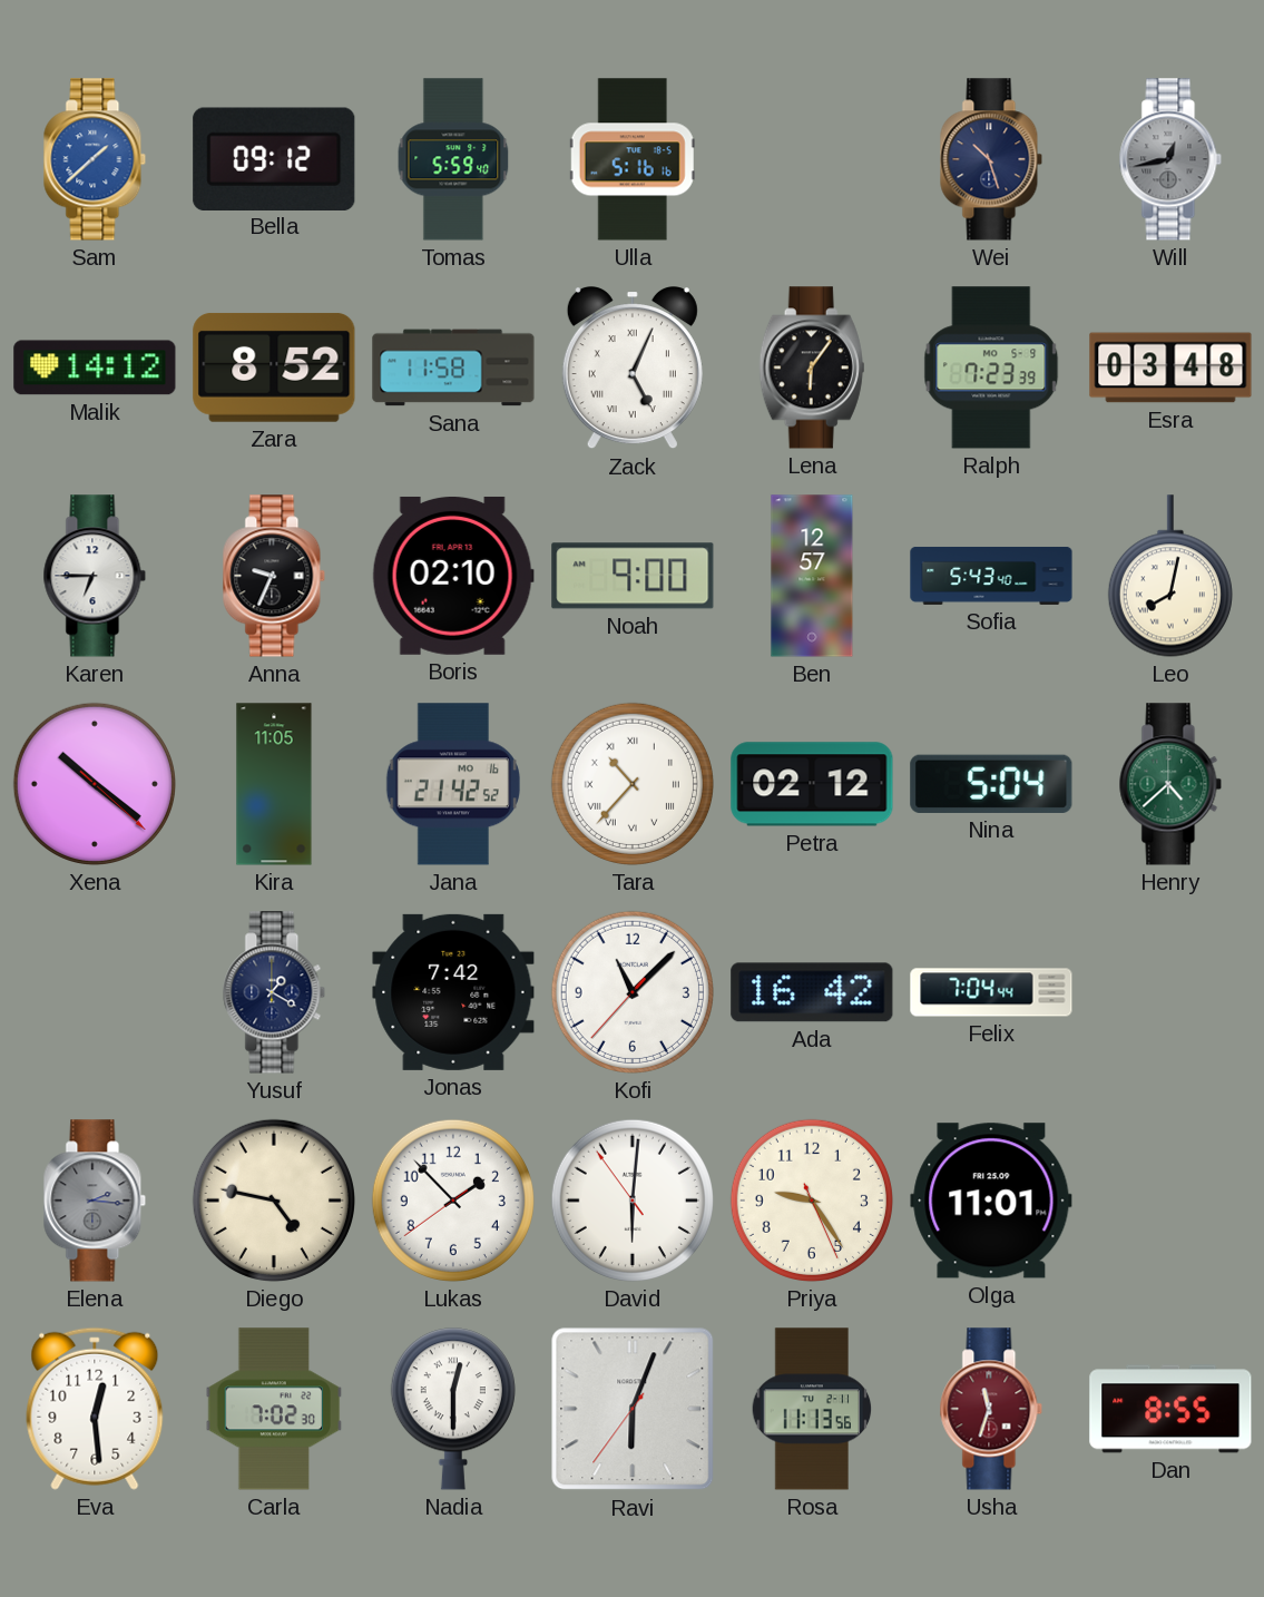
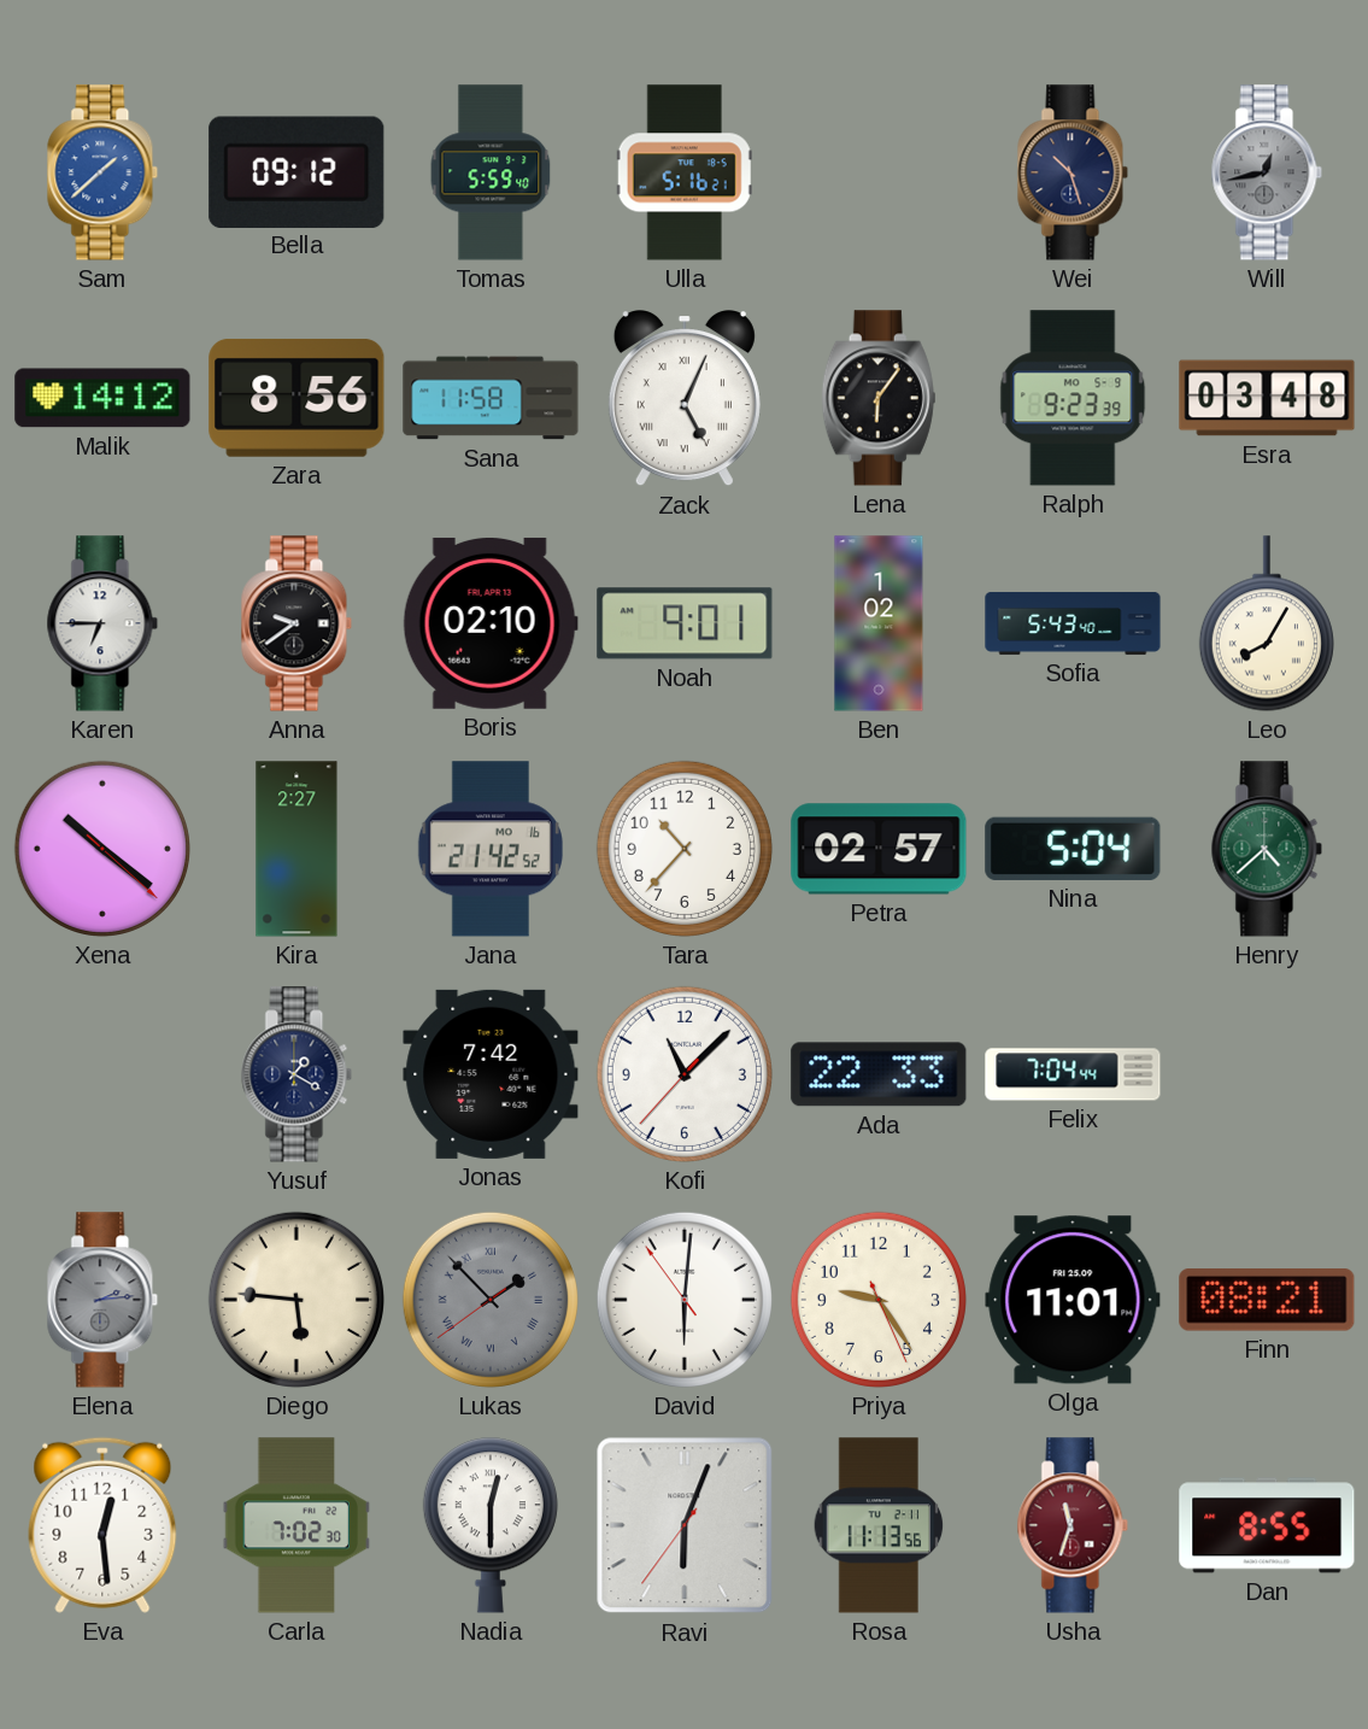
Ulla: 5:16:16 -> 5:16:21
Zara: 8:52 -> 8:56
Ralph: 7:23 -> 9:23
Anna: 9:34 -> 9:39
Noah: 9:00 -> 9:01
Ben: 12:57 -> 1:02
Leo: 8:02 -> 8:05
Kira: 11:05 -> 2:27
Tara numerals: Roman -> Arabic
Petra: 02:12 -> 02:57
Ada: 16:42 -> 22:33
Elena: 2:16 -> 2:14
Diego: 4:47 -> 5:46
Lukas dial: white -> grey
Lukas numerals: Arabic -> Roman
Finn: none -> 08:21
